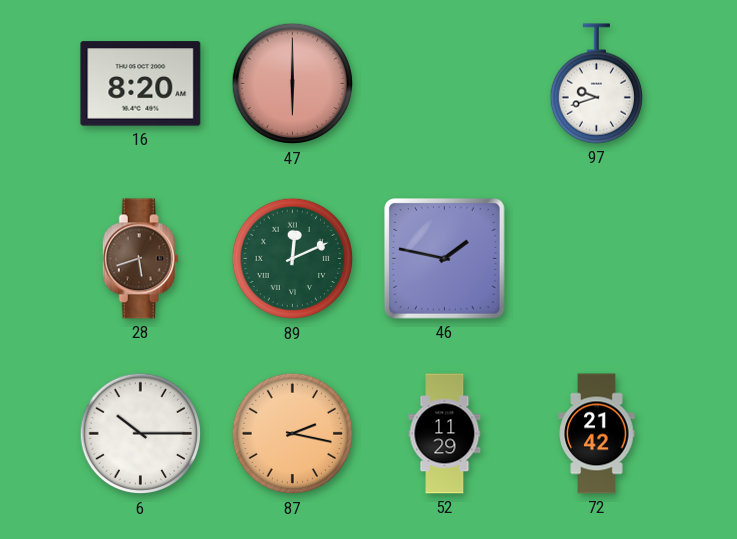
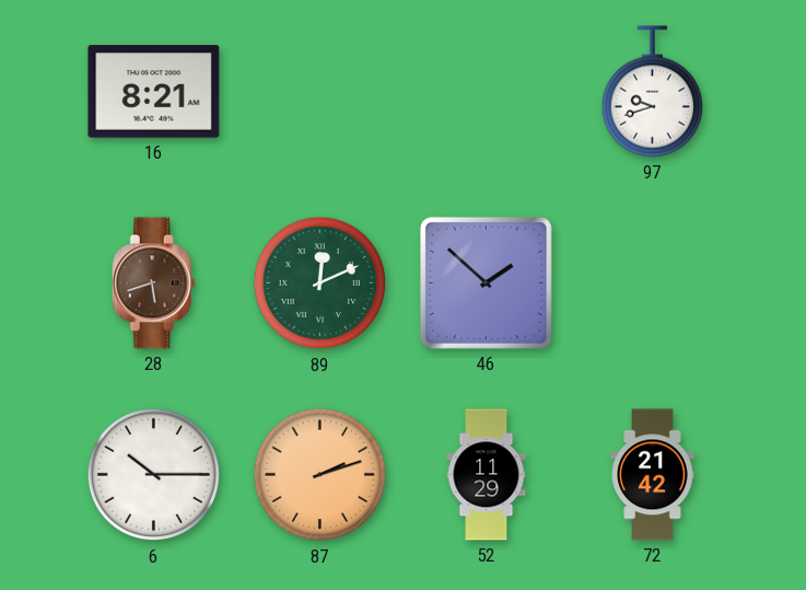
16: 8:20 -> 8:21
47: 6:00 -> none
46: 1:47 -> 1:52
87: 2:17 -> 2:12
